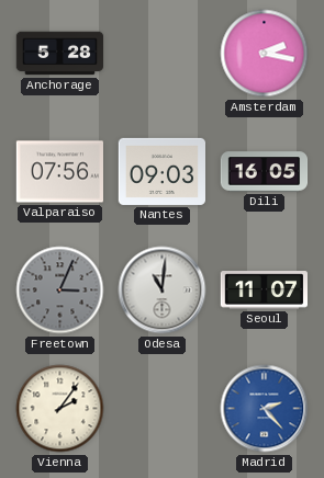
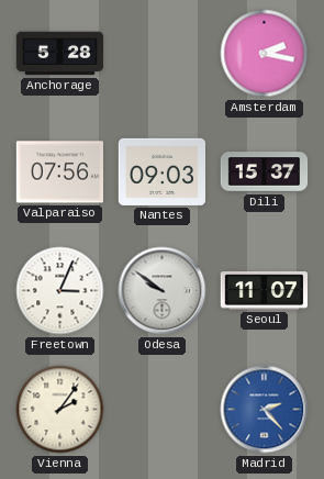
Dili: 16:05 -> 15:37
Freetown dial: grey -> white
Odesa: 11:01 -> 9:51
